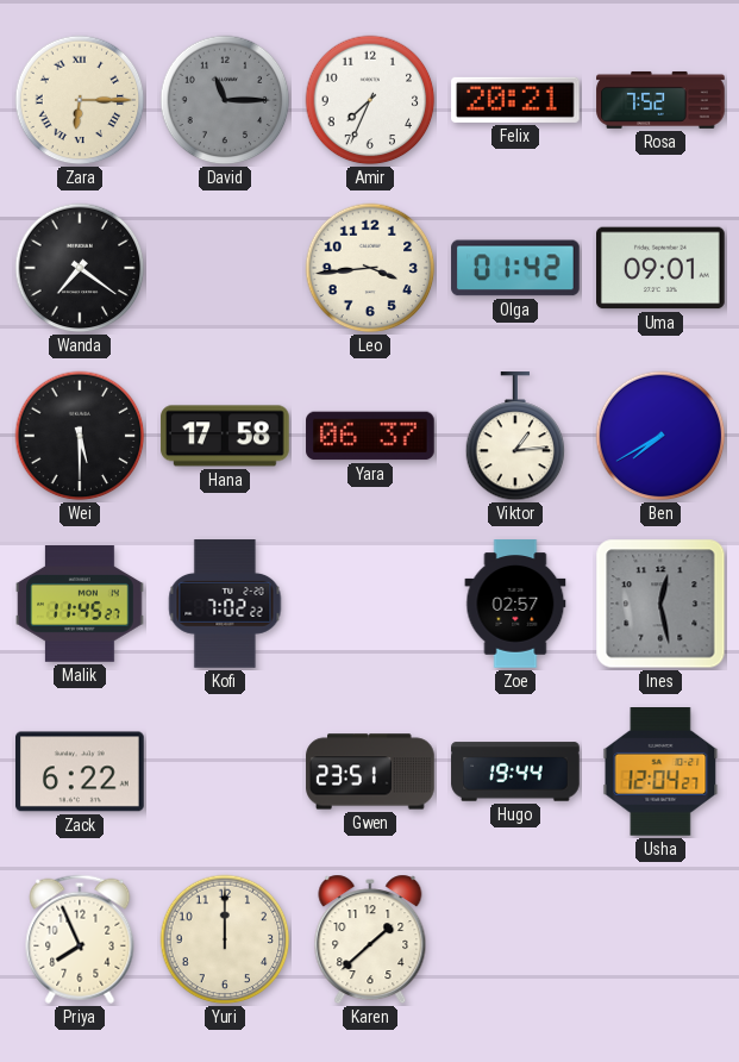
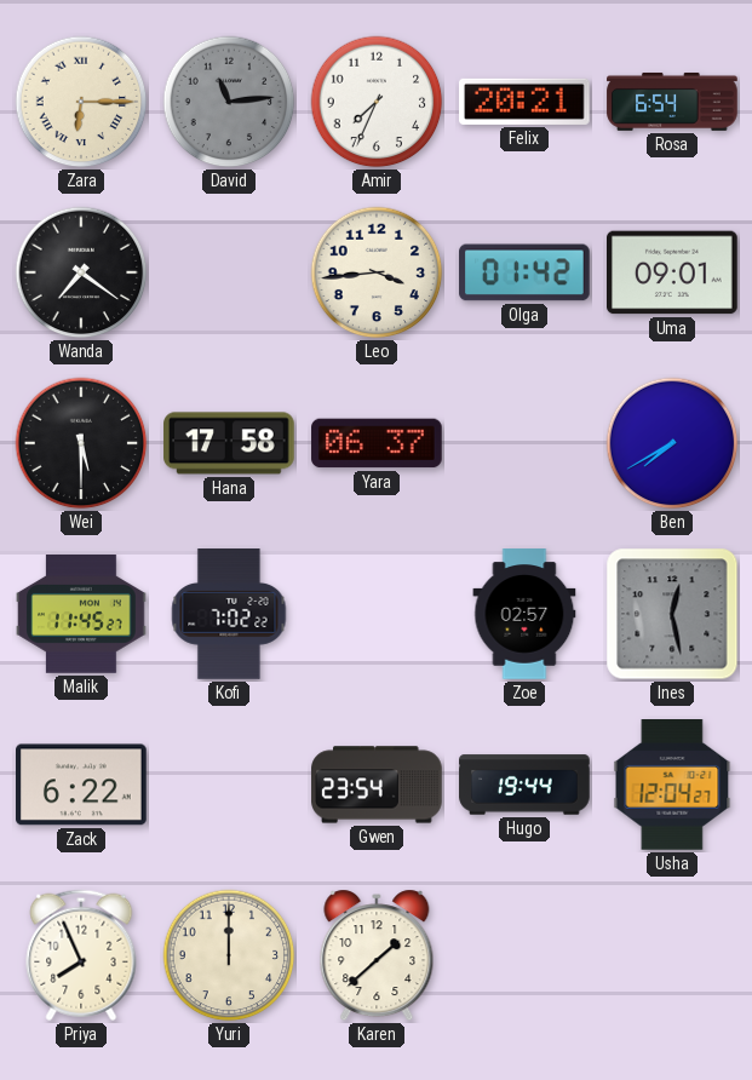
David: 11:15 -> 11:14
Rosa: 7:52 -> 6:54
Viktor: 1:14 -> none
Gwen: 23:51 -> 23:54
